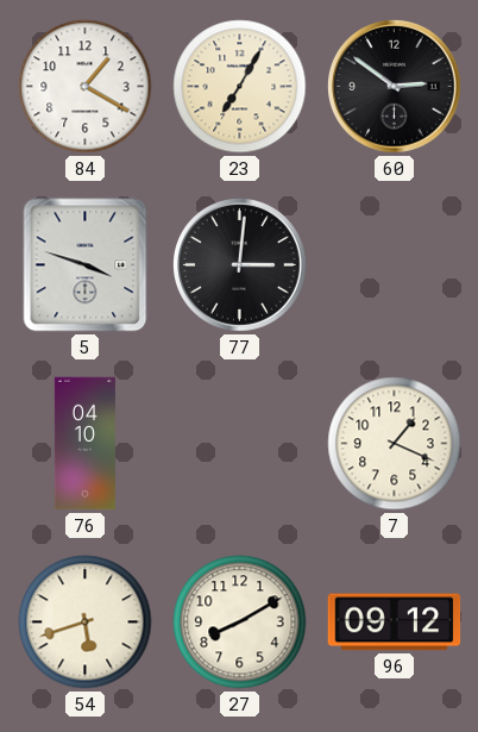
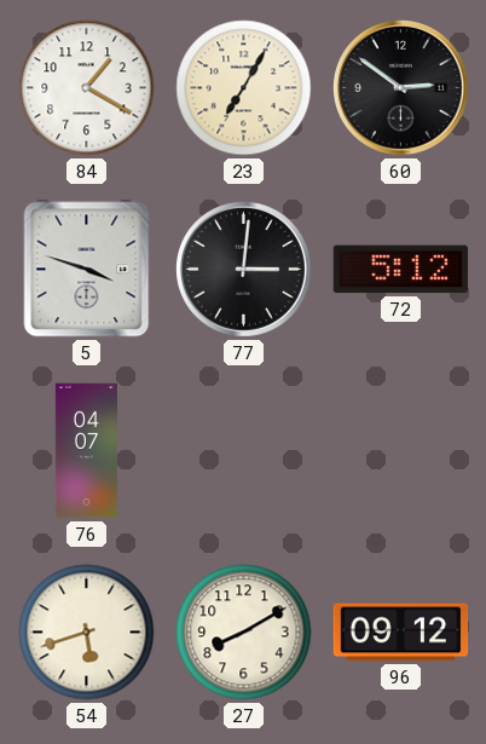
72: none -> 5:12
76: 04:10 -> 04:07
7: 1:19 -> none
